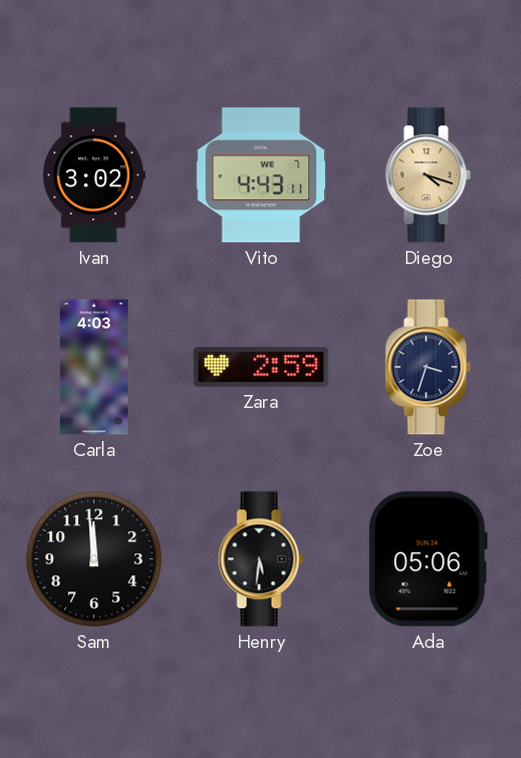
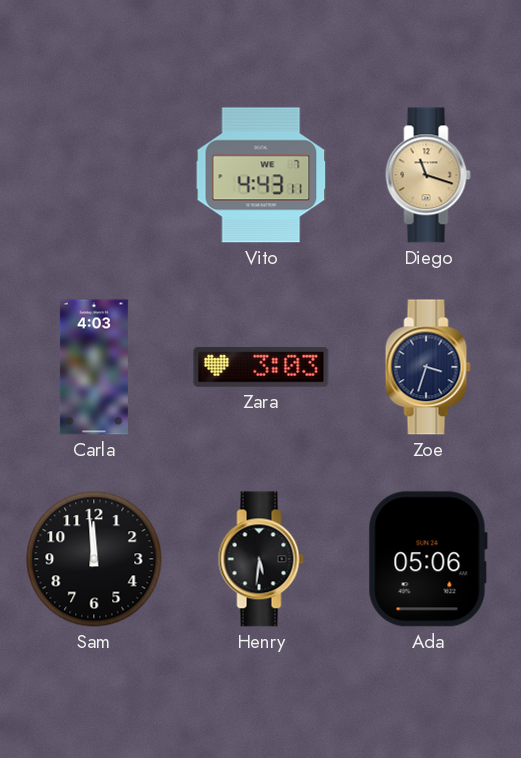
Ivan: 3:02 -> none
Diego: 4:18 -> 11:18
Zara: 2:59 -> 3:03
